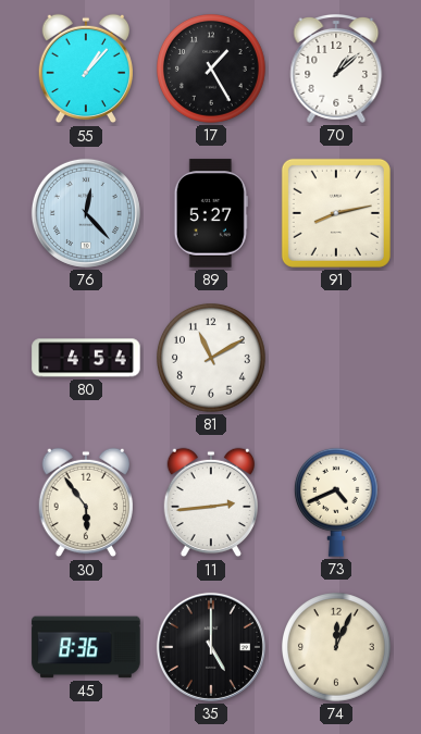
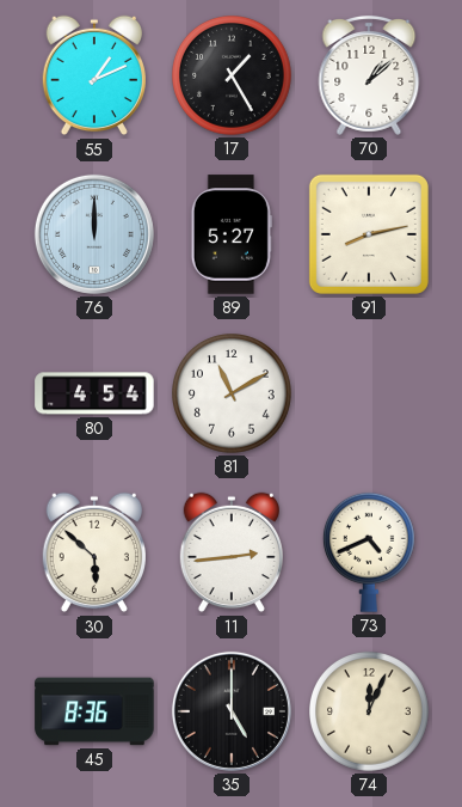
55: 1:07 -> 1:11
76: 12:23 -> 12:00
30: 5:54 -> 5:52
